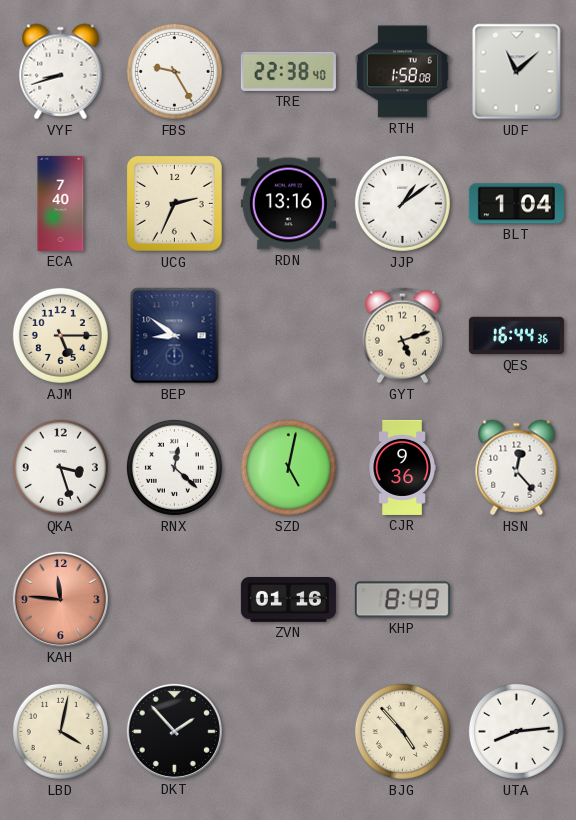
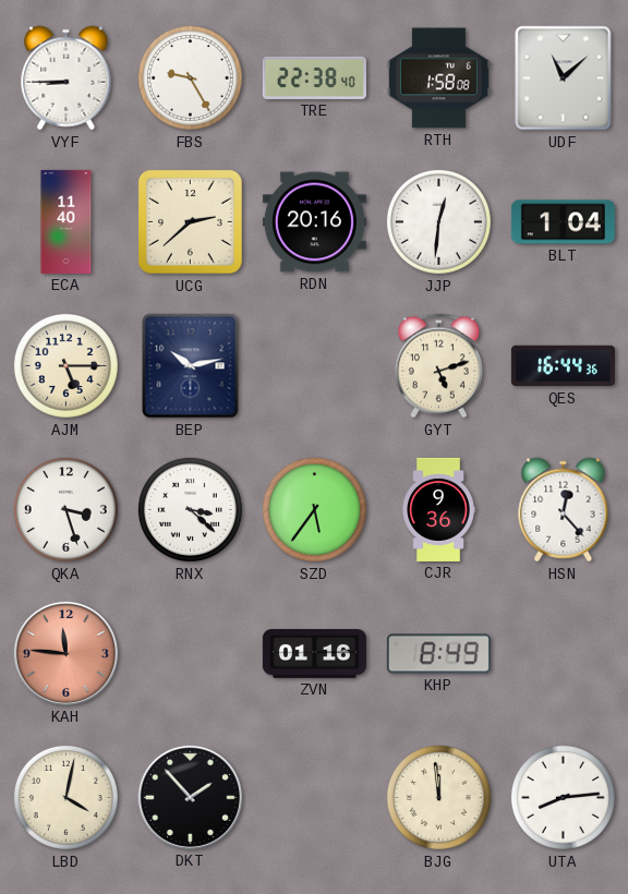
VYF: 8:42 -> 8:45
ECA: 7:40 -> 11:40
UCG: 2:34 -> 2:38
RDN: 13:16 -> 20:16
JJP: 1:09 -> 12:31
BEP: 8:51 -> 10:13
RNX: 12:22 -> 3:22
SZD: 5:02 -> 5:36
BJG: 4:53 -> 11:59
